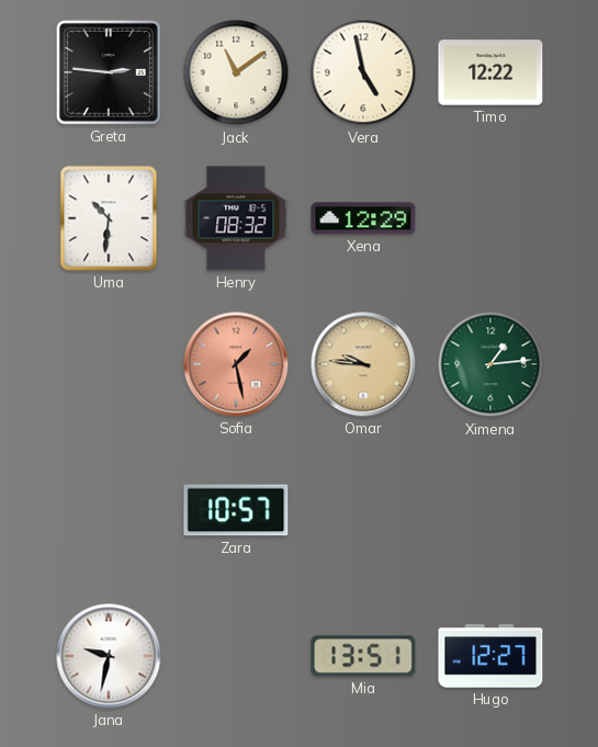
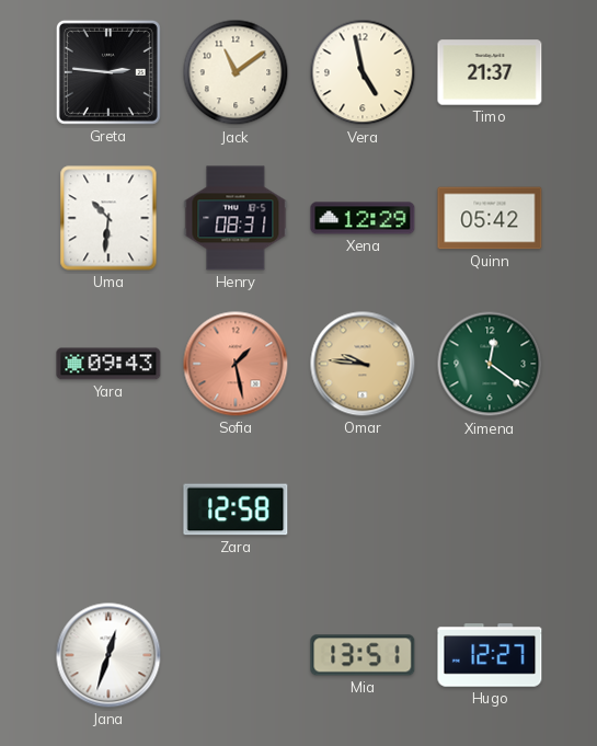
Timo: 12:22 -> 21:37
Henry: 08:32 -> 08:31
Quinn: none -> 05:42
Yara: none -> 09:43
Ximena: 1:14 -> 12:21
Zara: 10:57 -> 12:58
Jana: 9:32 -> 12:33
